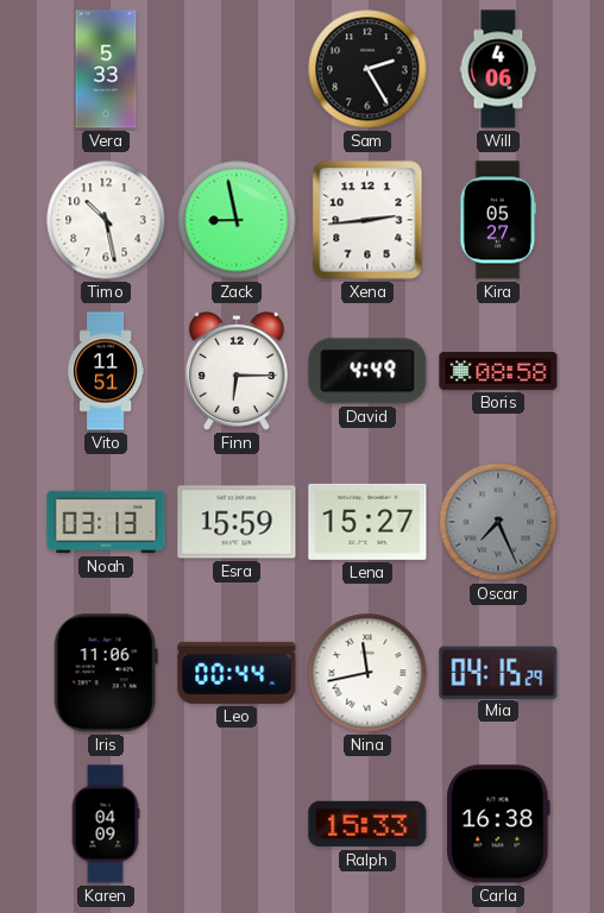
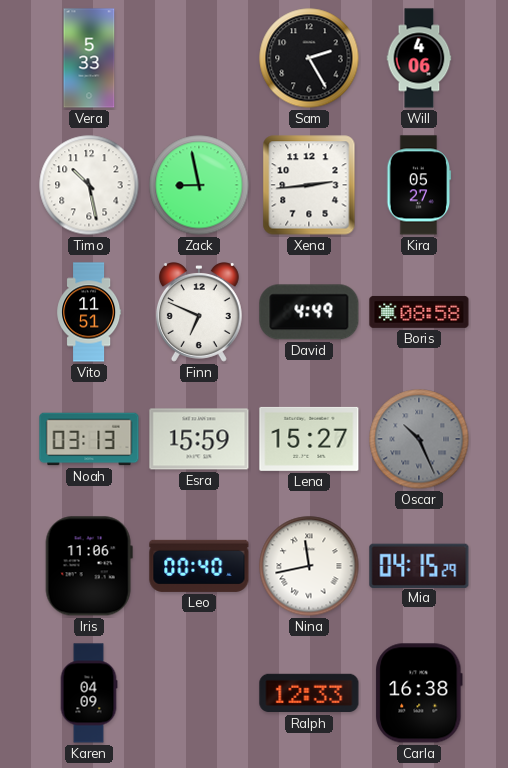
Finn: 6:15 -> 6:49
Oscar: 7:26 -> 10:26
Leo: 00:44 -> 00:40
Ralph: 15:33 -> 12:33
